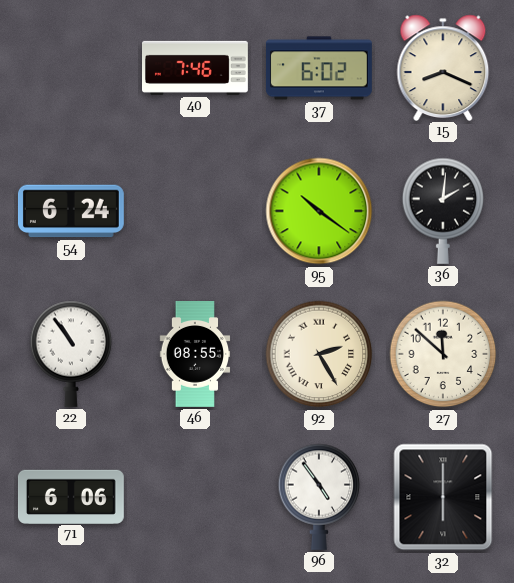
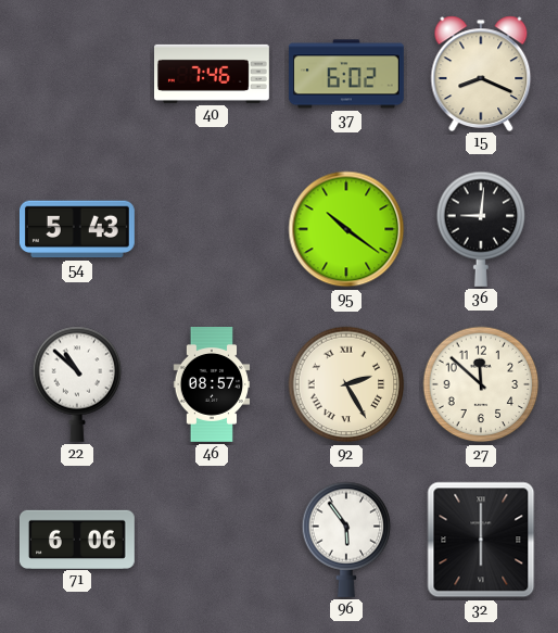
54: 6:24 -> 5:43
36: 2:01 -> 9:01
22: 10:54 -> 10:52
46: 08:55 -> 08:57
96: 4:54 -> 5:54
